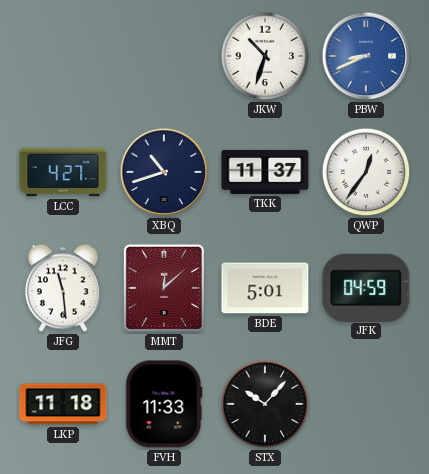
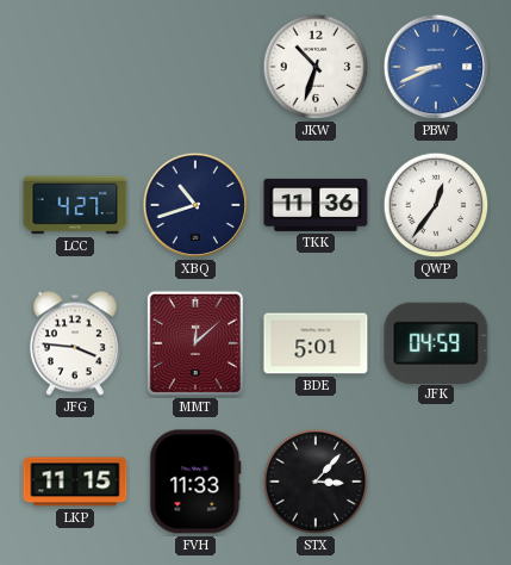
TKK: 11:37 -> 11:36
JFG: 11:29 -> 3:46
LKP: 11:18 -> 11:15
STX: 10:07 -> 3:07
